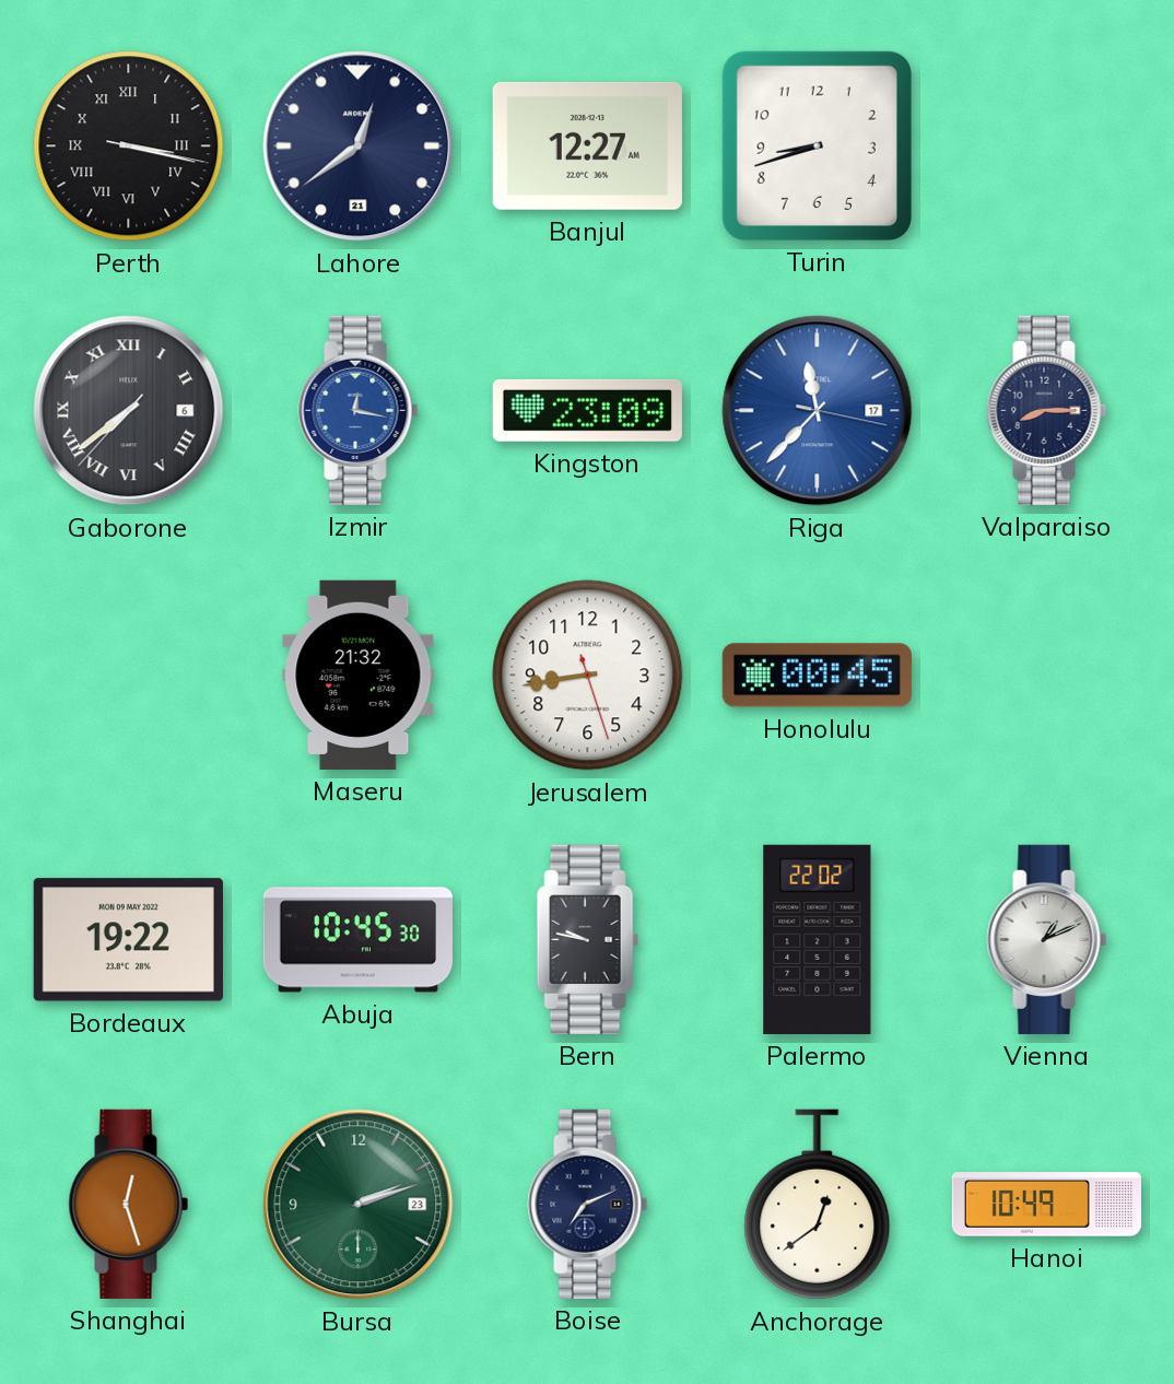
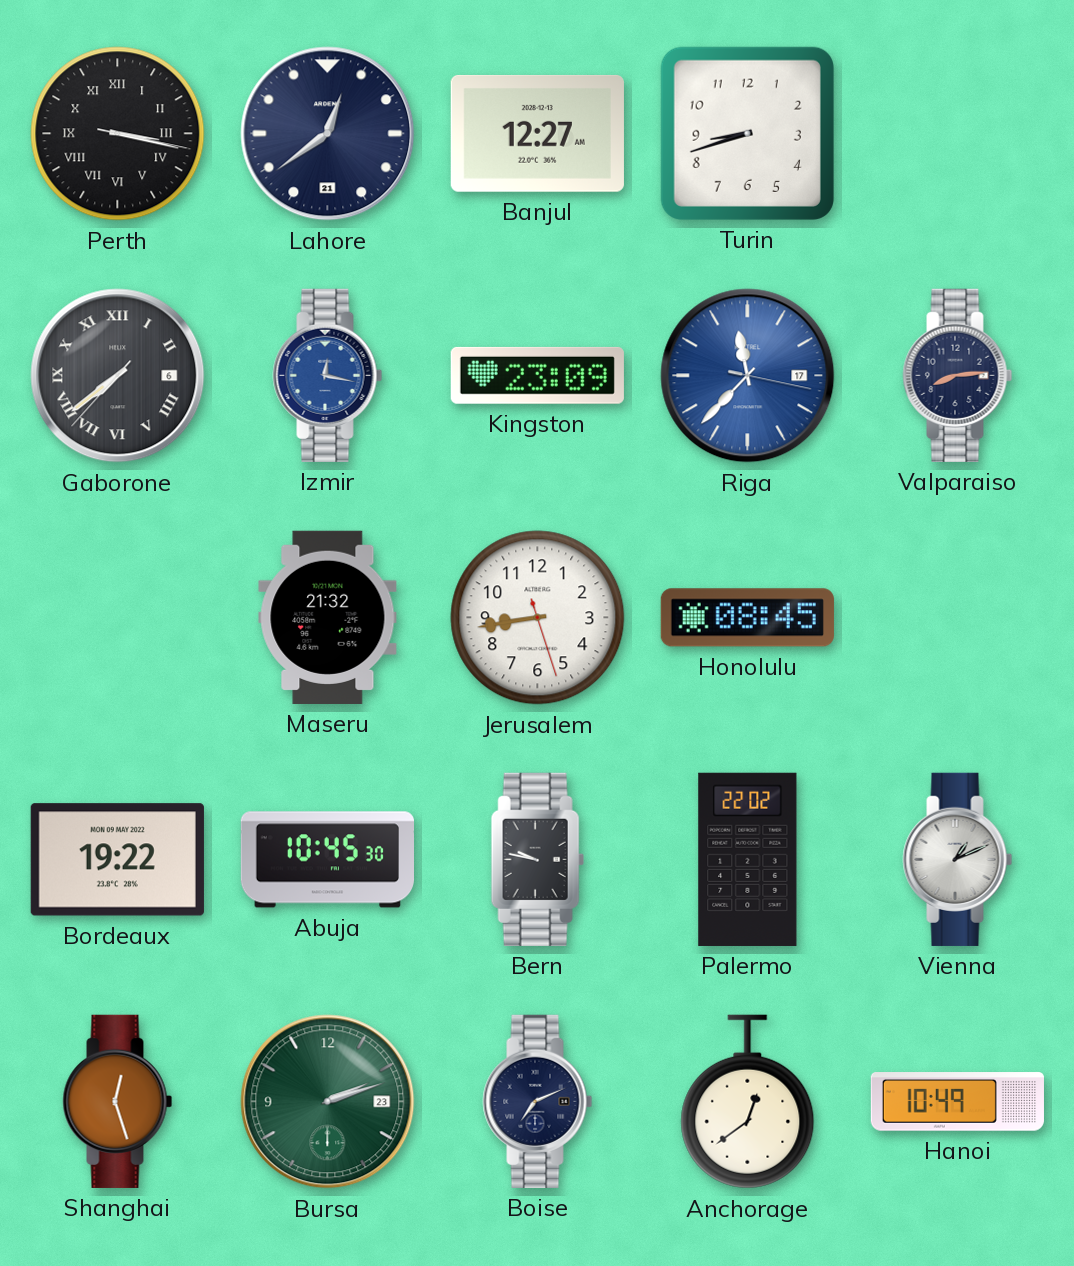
Valparaiso: 8:15 -> 8:14
Honolulu: 00:45 -> 08:45
